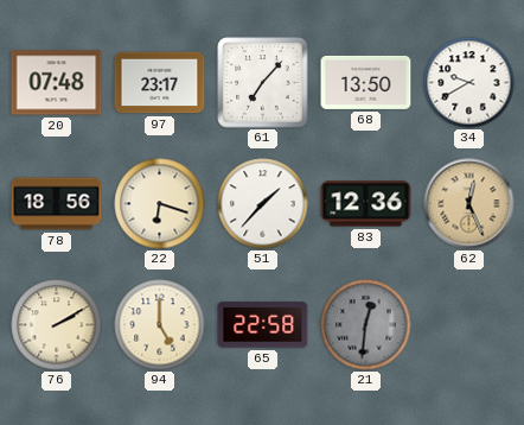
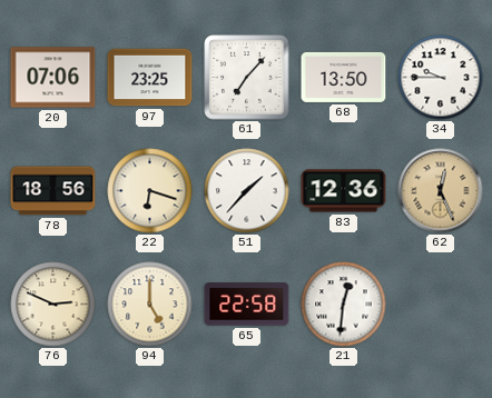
20: 07:48 -> 07:06
97: 23:17 -> 23:25
34: 9:40 -> 9:45
76: 2:10 -> 2:49
21 dial: grey -> white
